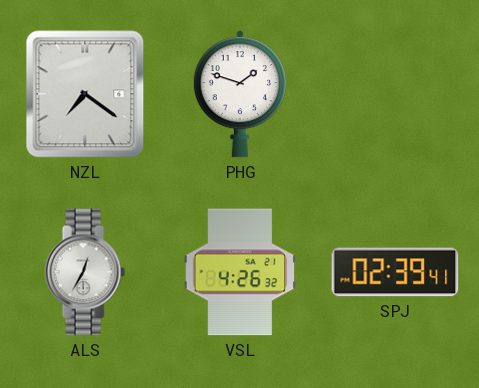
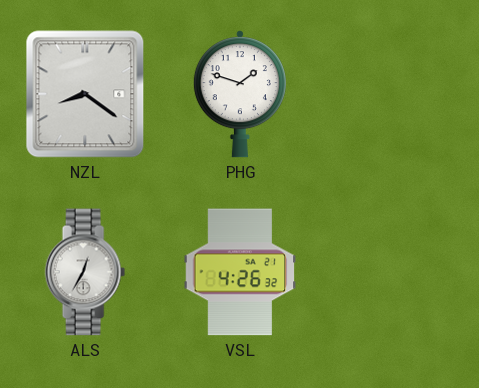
NZL: 7:21 -> 8:21
SPJ: 02:39 -> none
